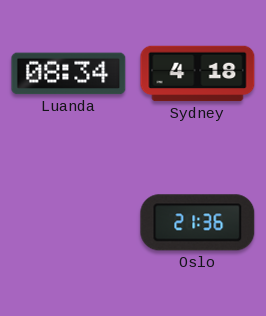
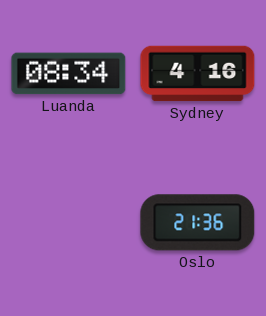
Sydney: 4:18 -> 4:16
